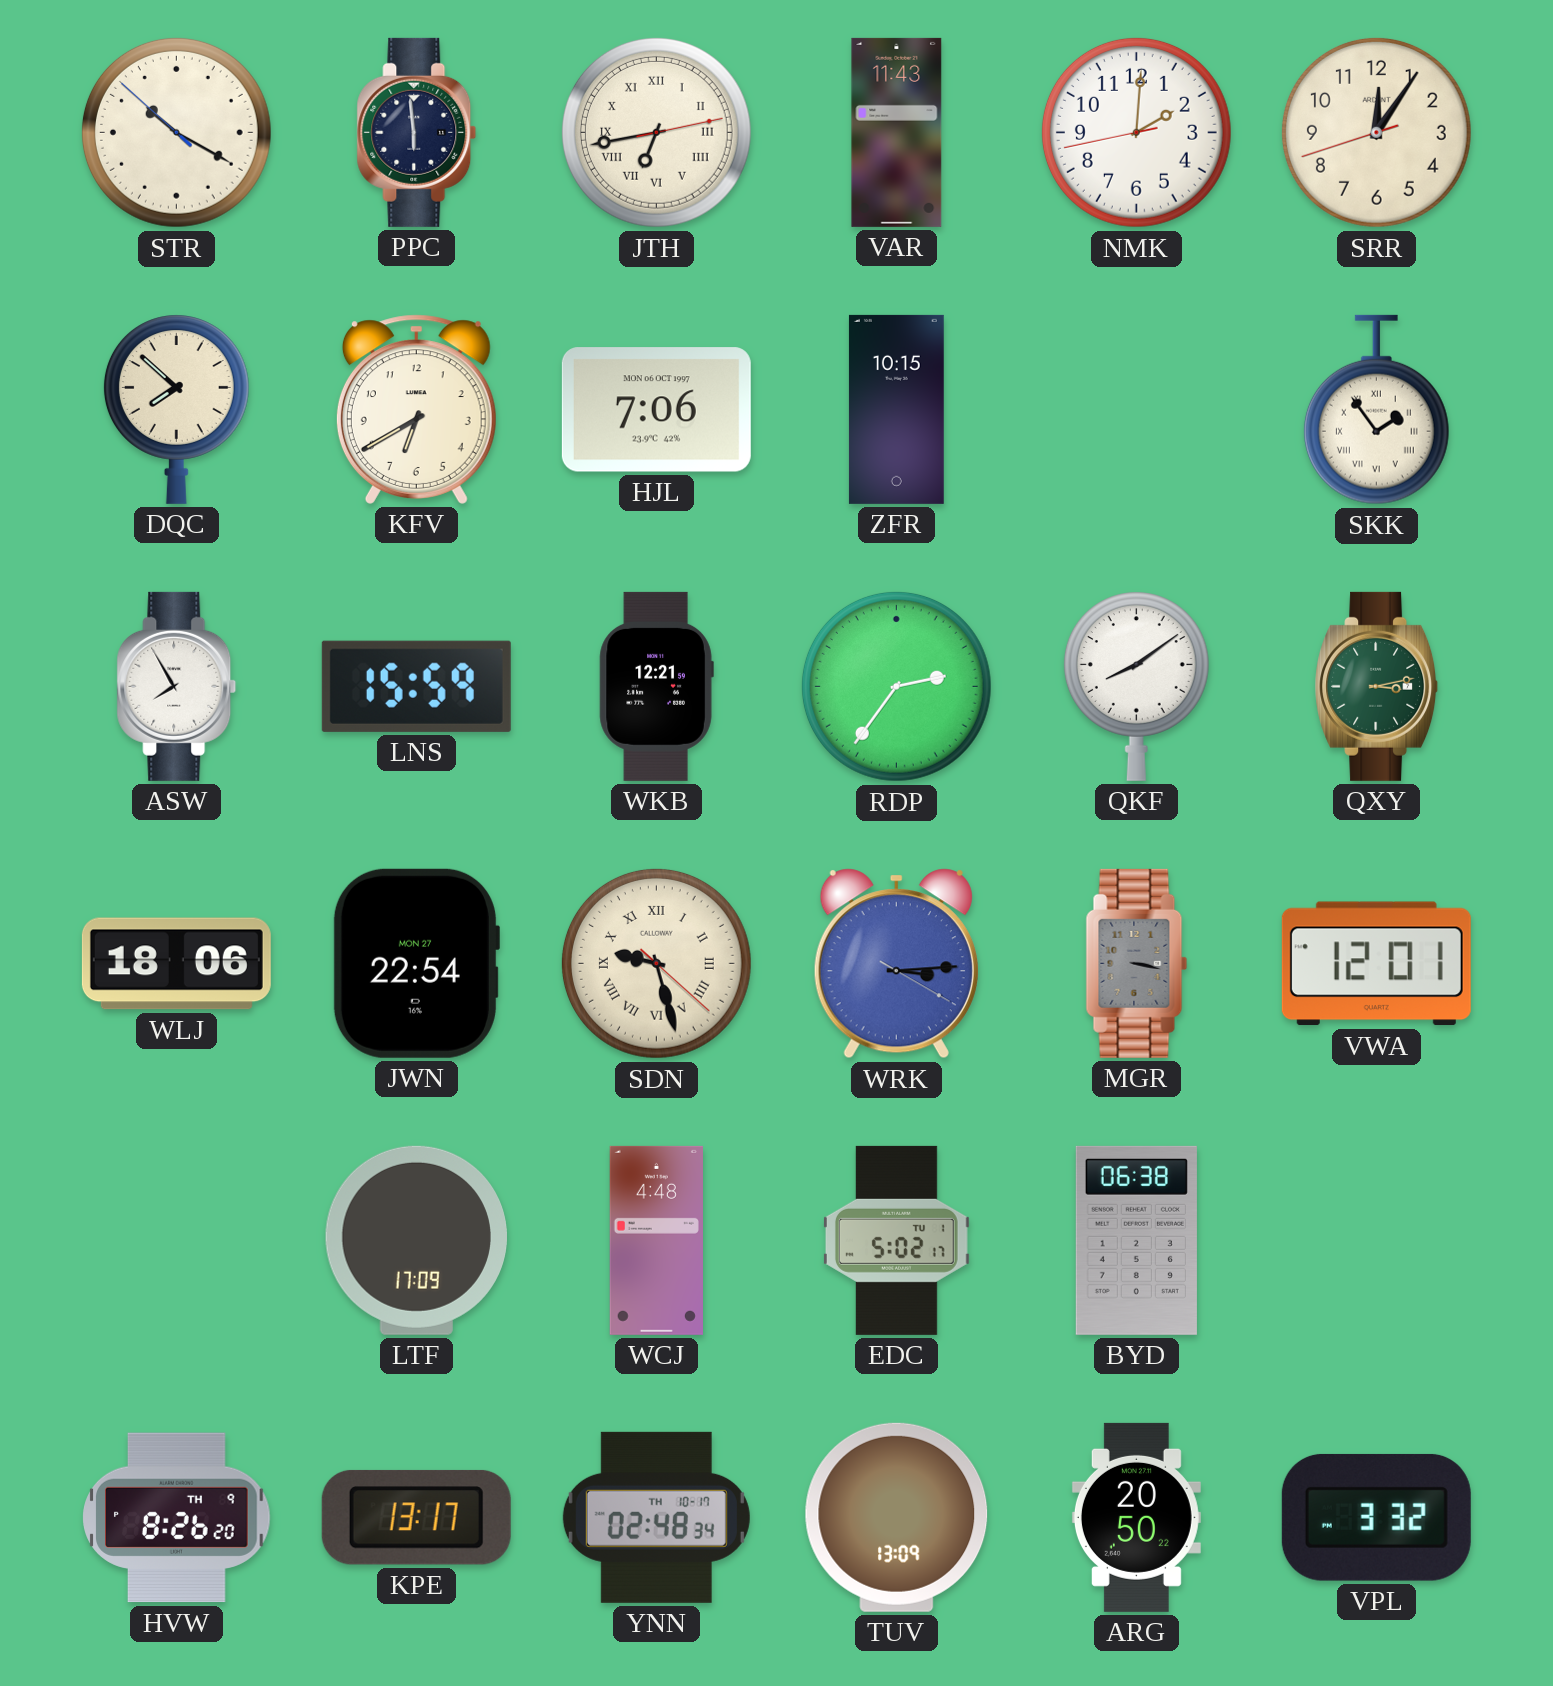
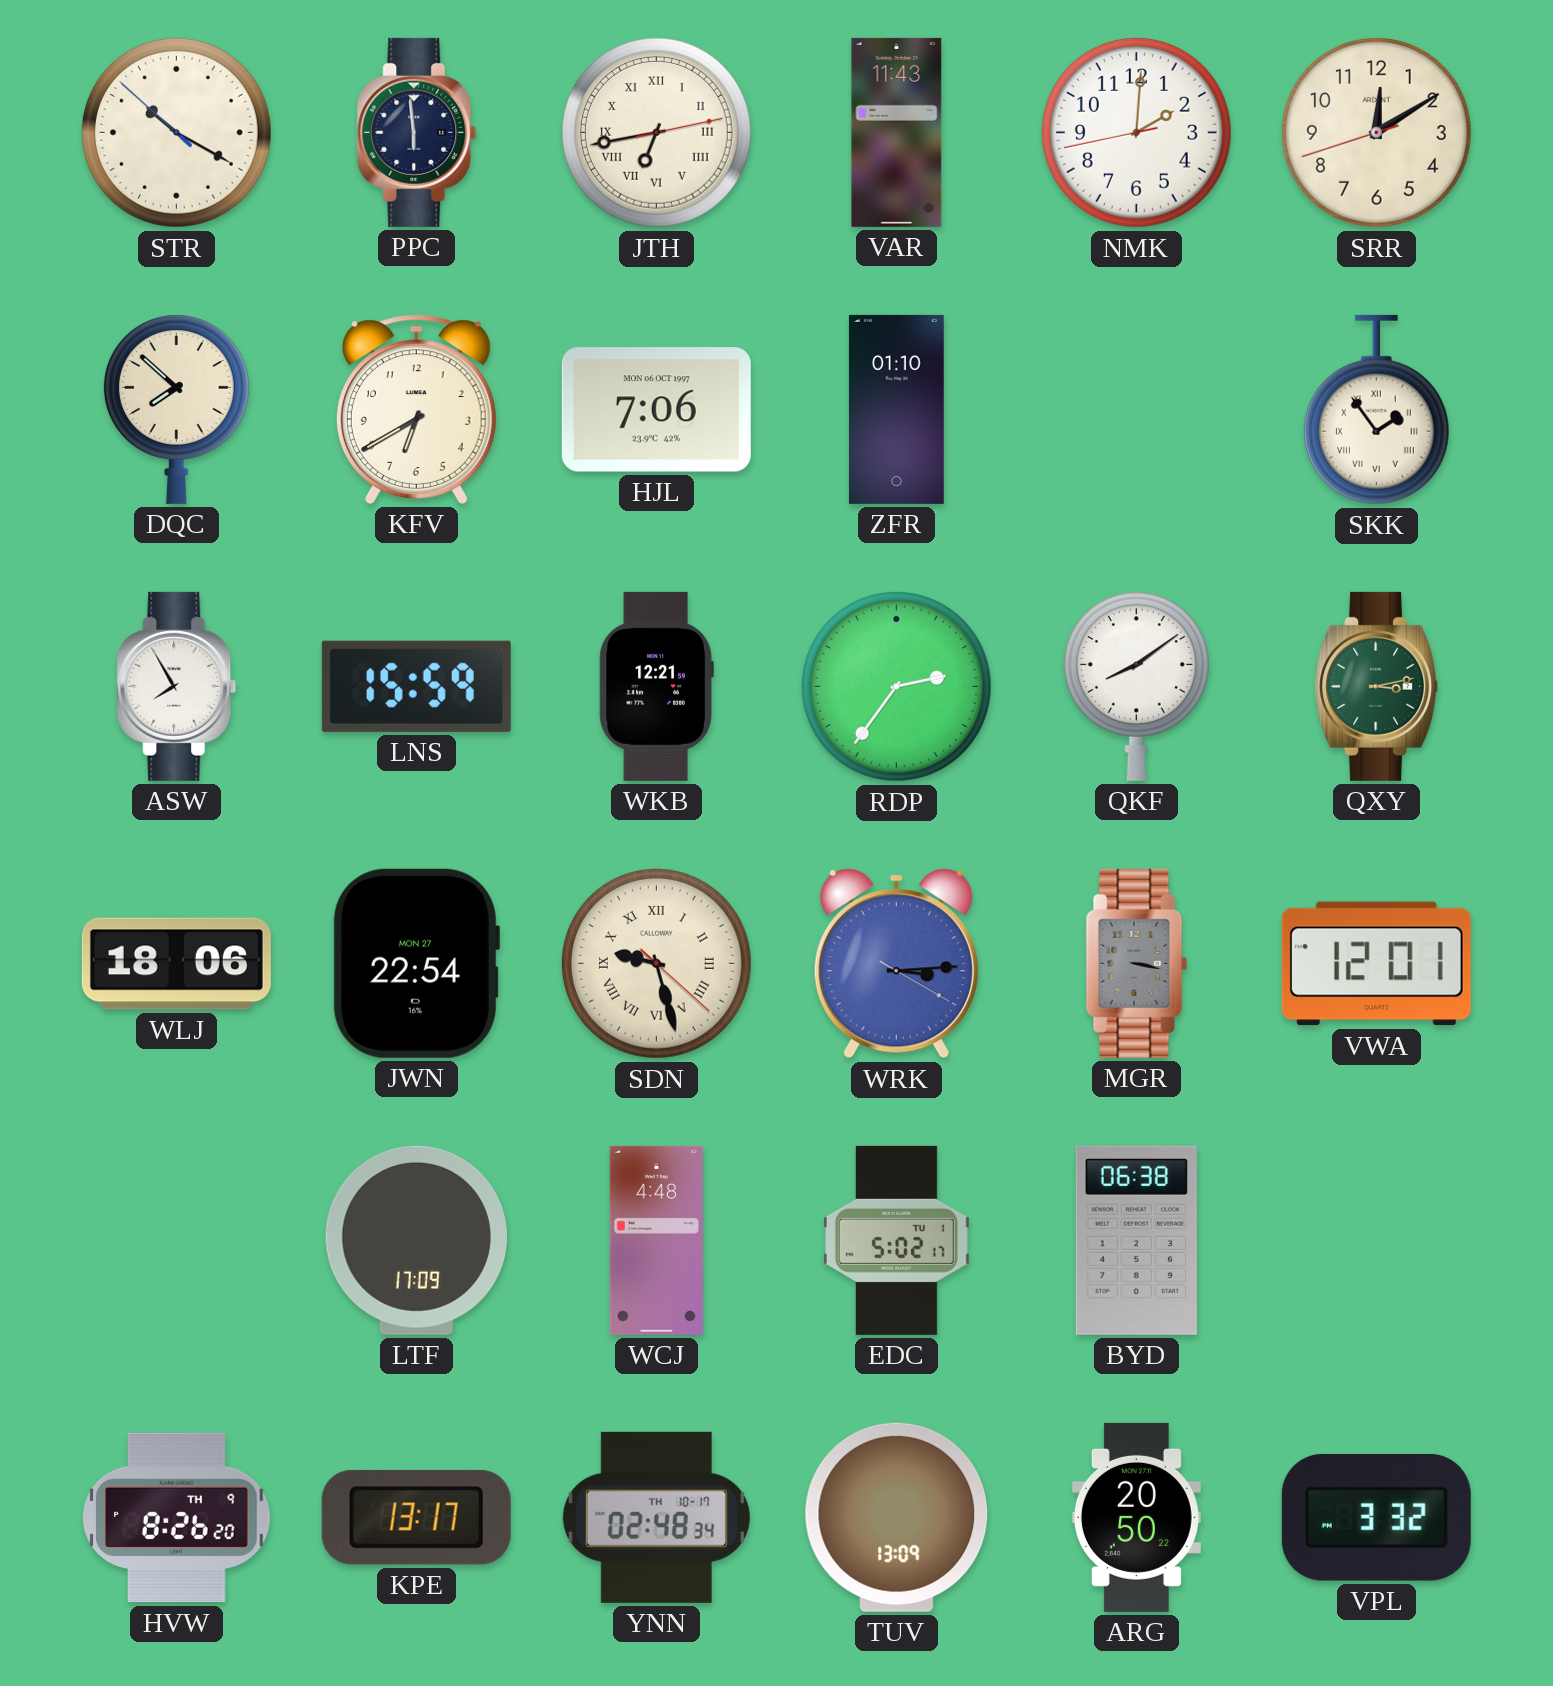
SRR: 12:05 -> 12:09
ZFR: 10:15 -> 01:10
